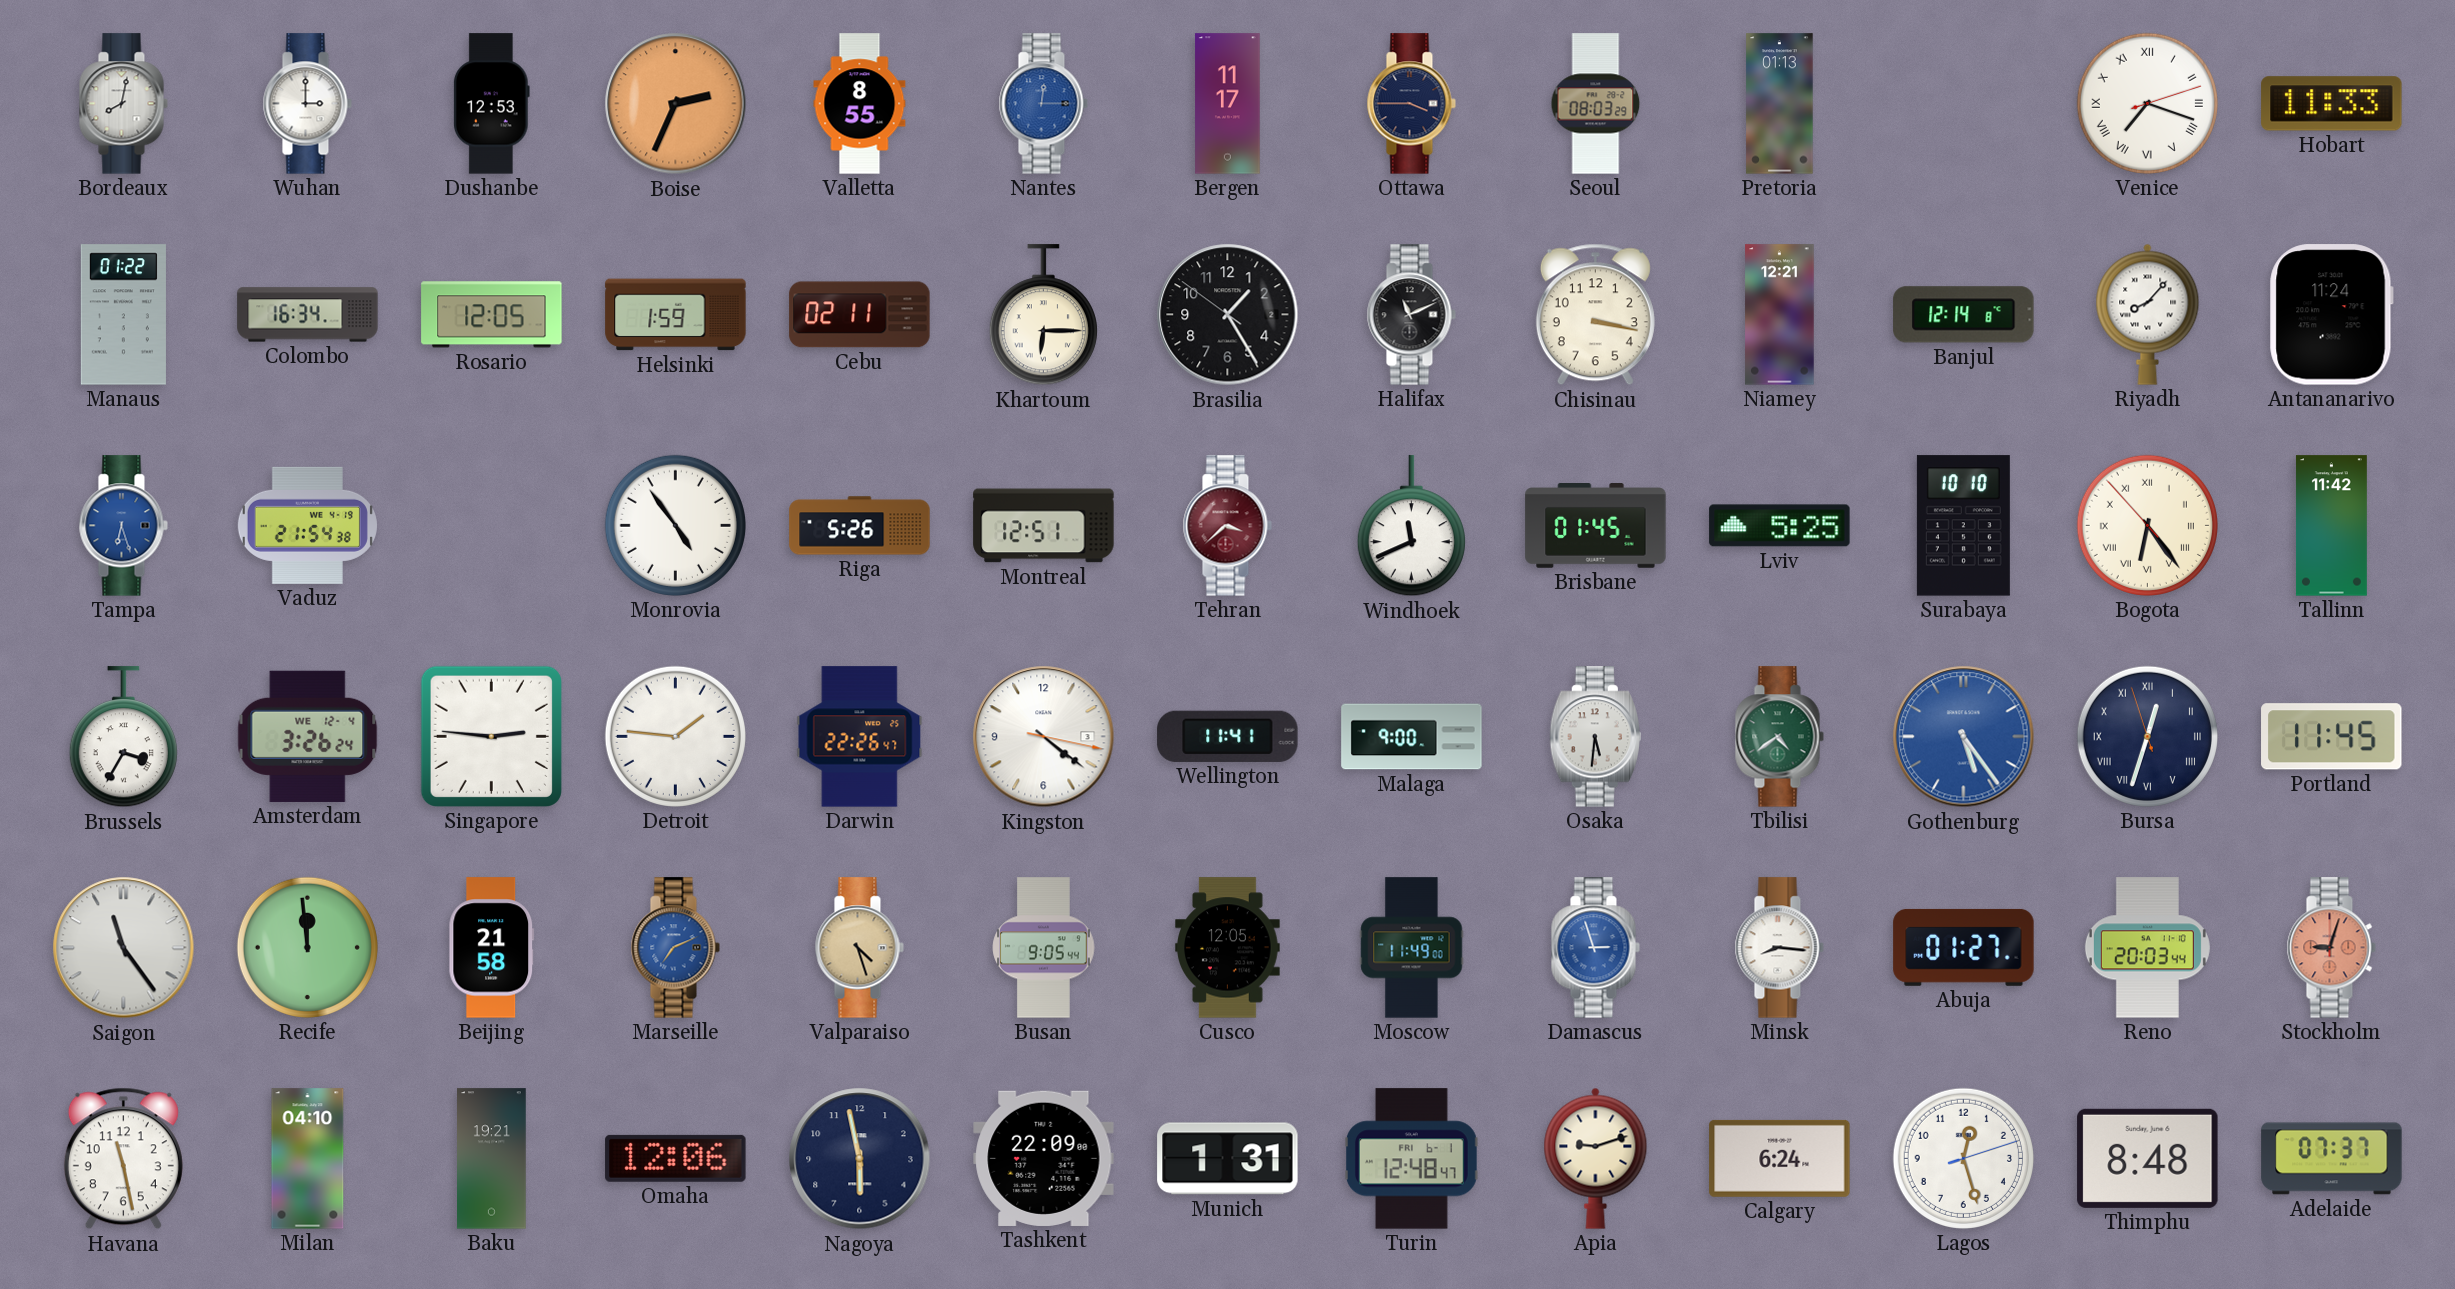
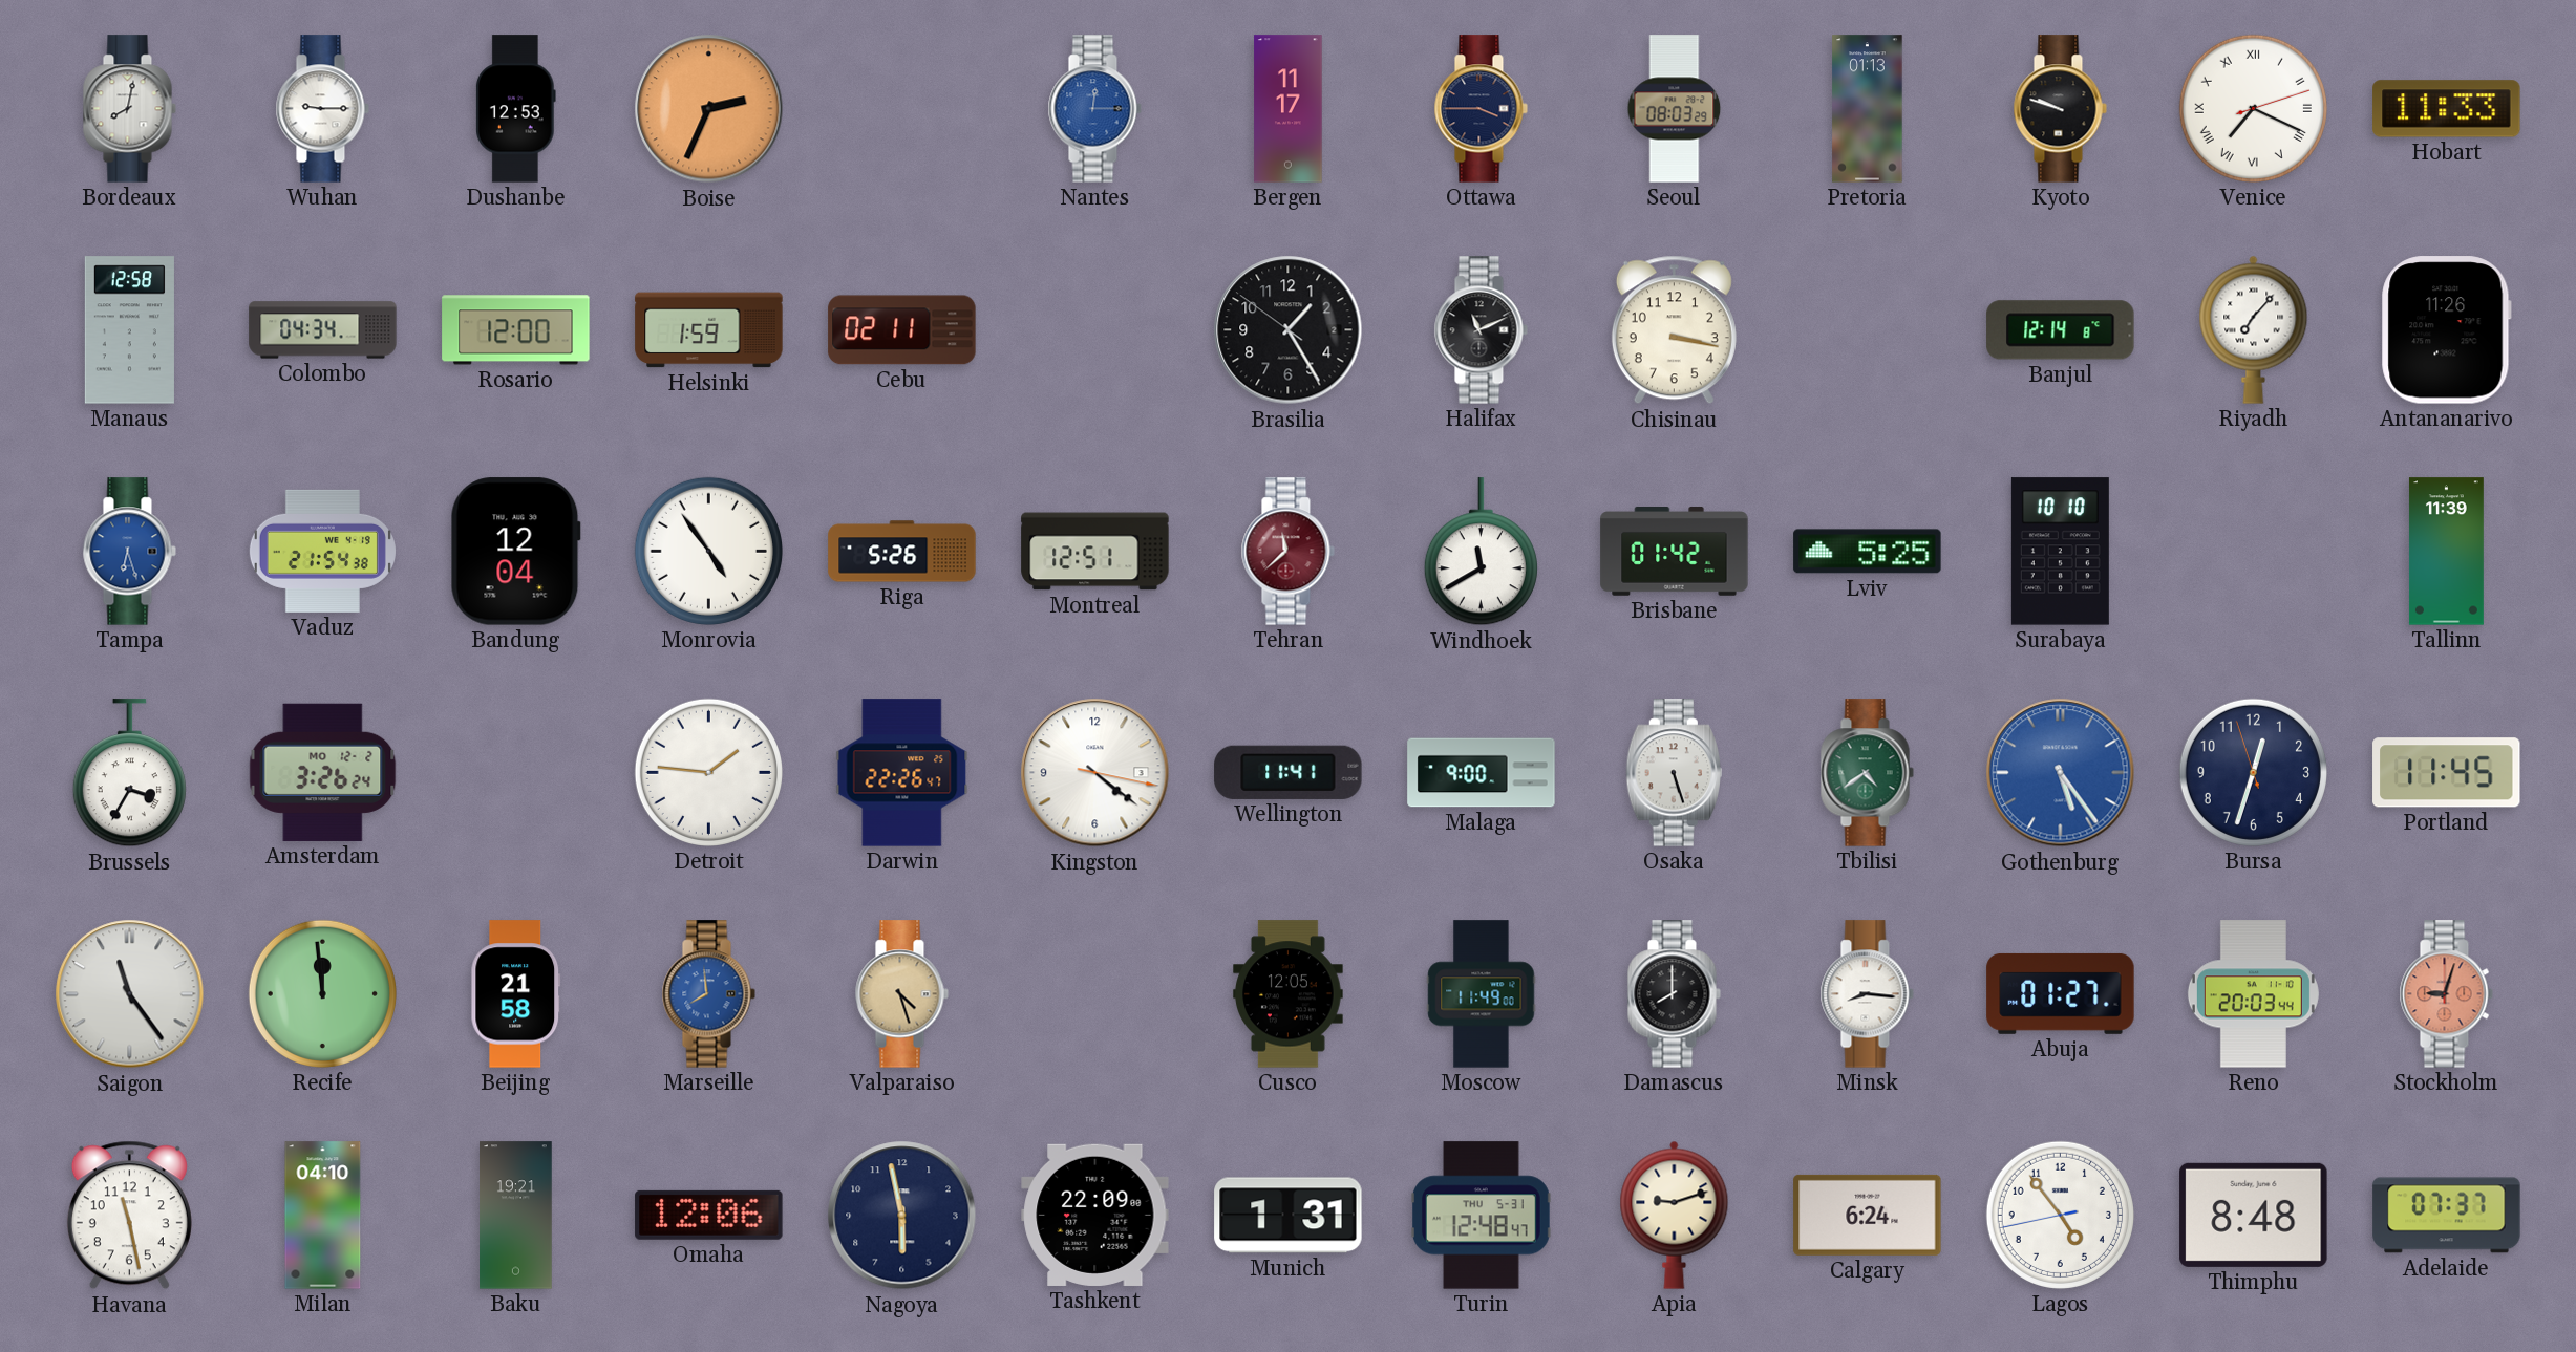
Wuhan: 3:00 -> 9:15
Valletta: 8:55 -> none
Kyoto: none -> 9:48
Venice: 7:18 -> 7:19
Manaus: 01:22 -> 12:58
Colombo: 16:34 -> 04:34
Rosario: 12:05 -> 12:00
Khartoum: 6:15 -> none
Niamey: 12:21 -> none
Riyadh: 8:07 -> 7:07
Antananarivo: 11:24 -> 11:26
Bandung: none -> 12:04
Tehran: 3:38 -> 11:38
Windhoek: 11:41 -> 11:40
Brisbane: 01:45 -> 01:42
Bogota: 6:23 -> none
Tallinn: 11:42 -> 11:39
Amsterdam date: WE 12-4 -> MO 12-2
Singapore: 2:46 -> none
Osaka: 5:31 -> 5:27
Bursa numerals: Roman -> Arabic
Marseille: 7:11 -> 7:59
Busan: 9:05 -> none
Damascus: 2:57 -> 8:00
Damascus dial: blue -> black
Turin date: FRI 6-1 -> THU 5-31
Lagos: 12:27 -> 4:53
